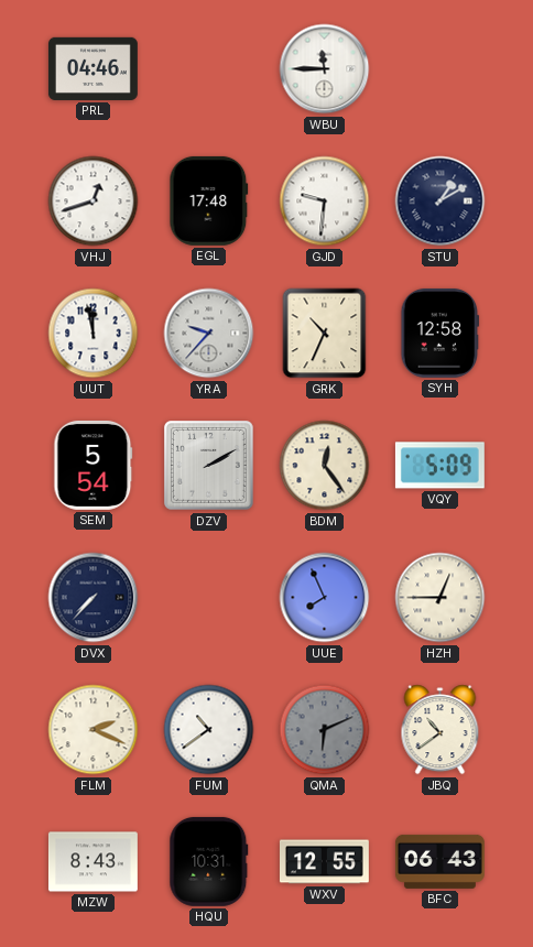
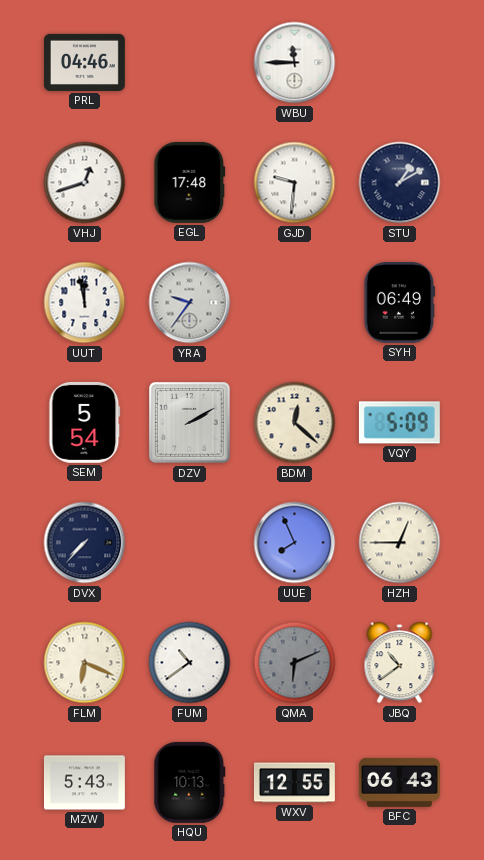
YRA: 9:37 -> 9:36
GRK: 10:34 -> none
SYH: 12:58 -> 06:49
BDM: 12:24 -> 12:22
FLM: 2:19 -> 6:19
MZW: 8:43 -> 5:43
HQU: 10:31 -> 10:13
